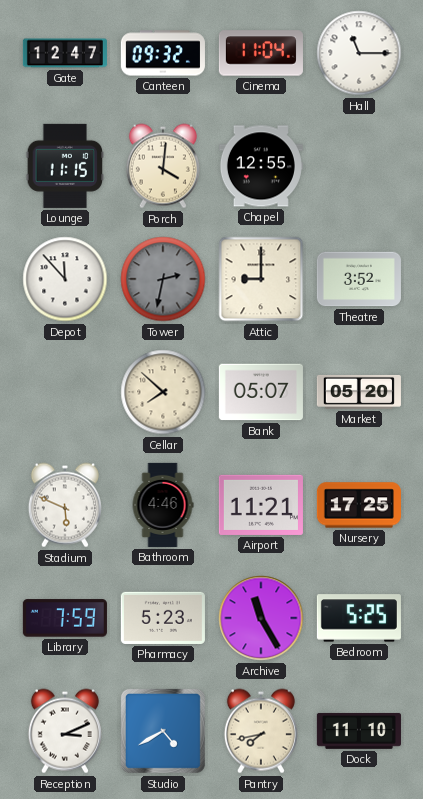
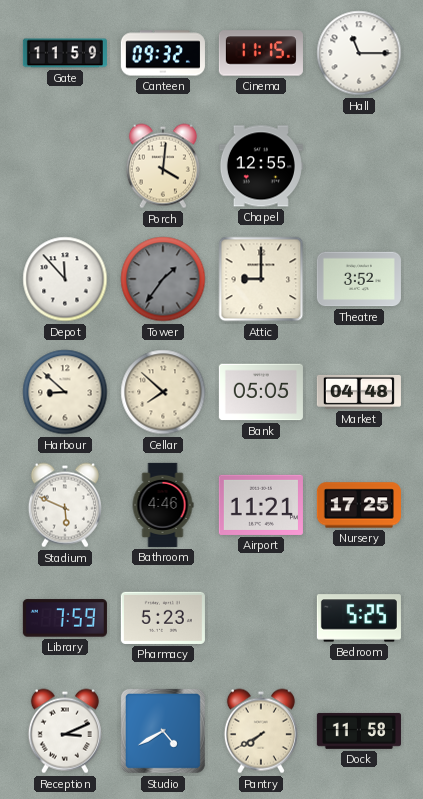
Gate: 12:47 -> 11:59
Cinema: 11:04 -> 11:15
Lounge: 11:15 -> none
Tower: 2:32 -> 1:36
Harbour: none -> 8:52
Bank: 05:07 -> 05:05
Market: 05:20 -> 04:48
Archive: 11:25 -> none
Pantry: 7:43 -> 7:40
Dock: 11:10 -> 11:58
